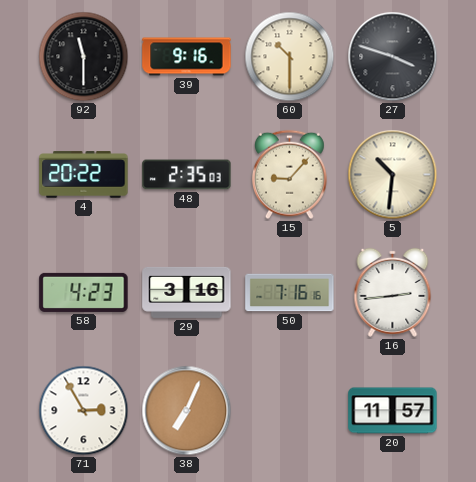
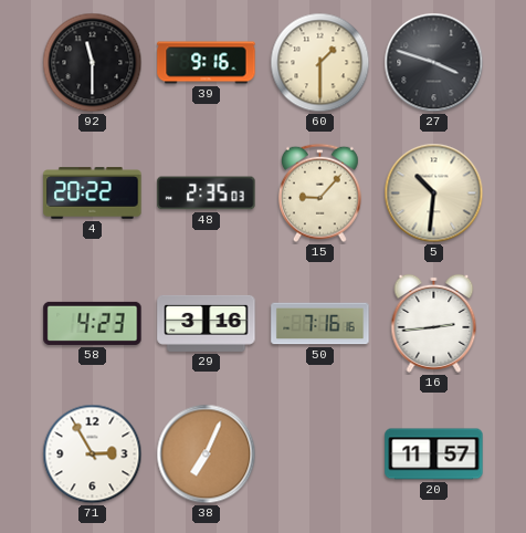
60: 10:30 -> 1:30
